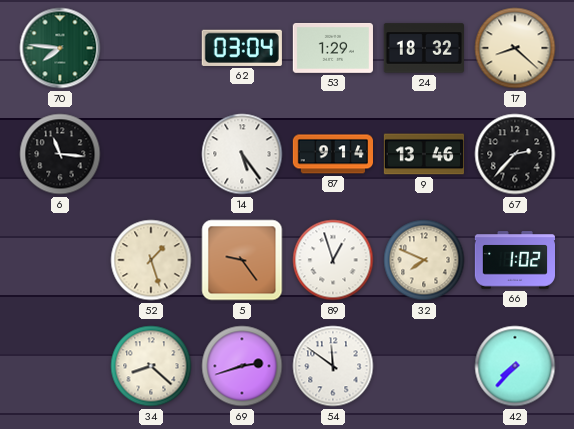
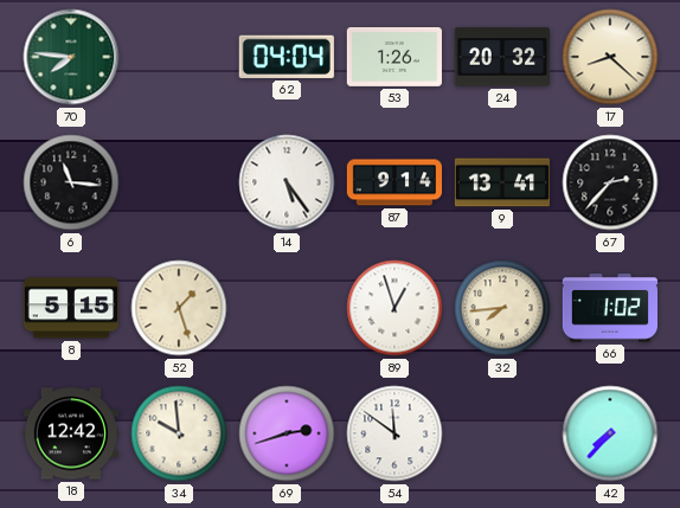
62: 03:04 -> 04:04
53: 1:29 -> 1:26
24: 18:32 -> 20:32
9: 13:46 -> 13:41
8: none -> 5:15
5: 9:24 -> none
32: 7:49 -> 7:44
18: none -> 12:42
34: 8:22 -> 9:59
